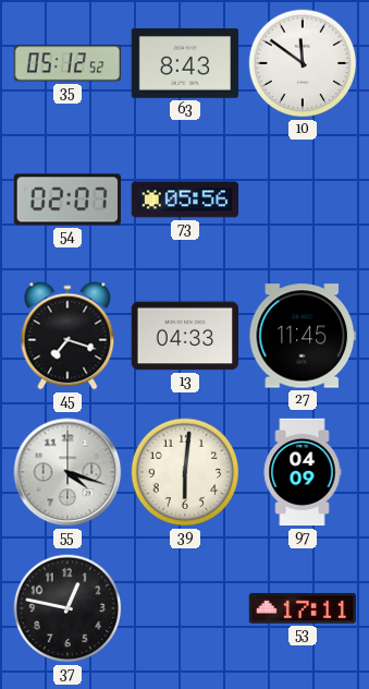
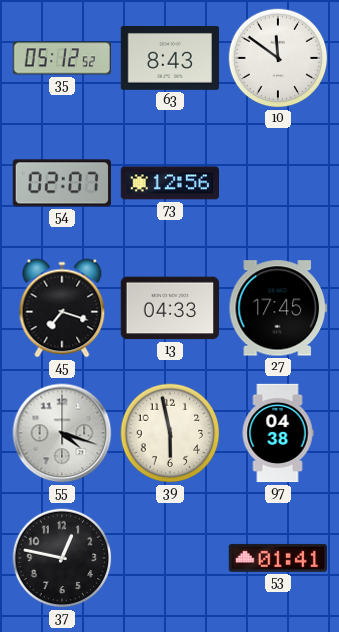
73: 05:56 -> 12:56
27: 11:45 -> 17:45
39: 6:01 -> 5:58
97: 04:09 -> 04:38
53: 17:11 -> 01:41
